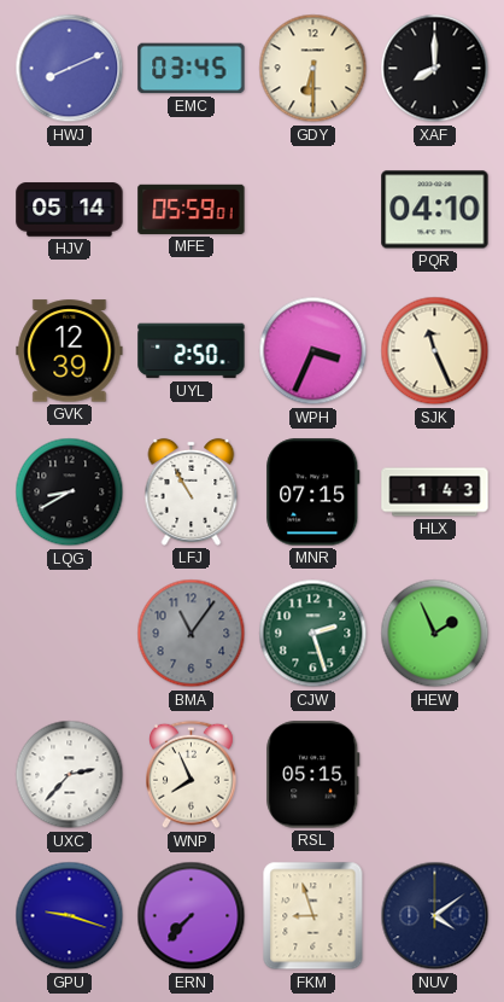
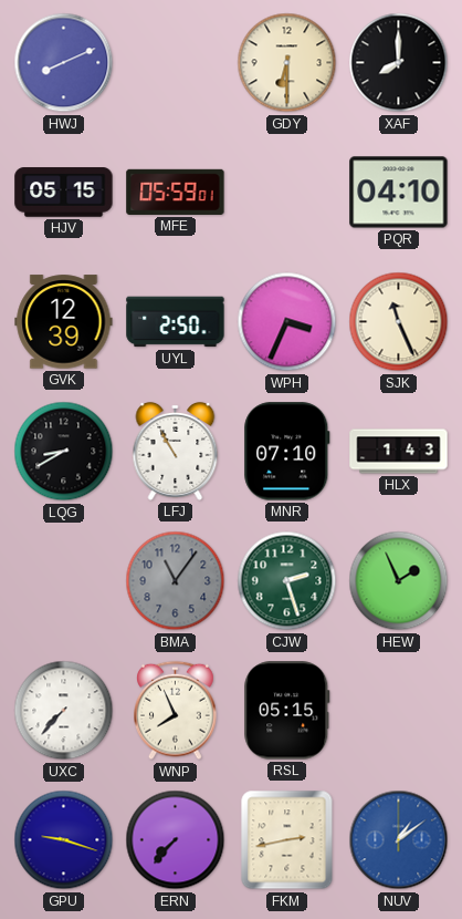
EMC: 03:45 -> none
HJV: 05:14 -> 05:15
MNR: 07:15 -> 07:10
UXC: 2:37 -> 7:37
FKM: 8:57 -> 2:43
NUV: 4:09 -> 1:09
NUV dial: navy -> blue
